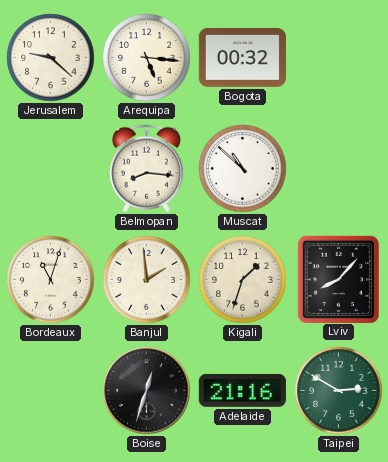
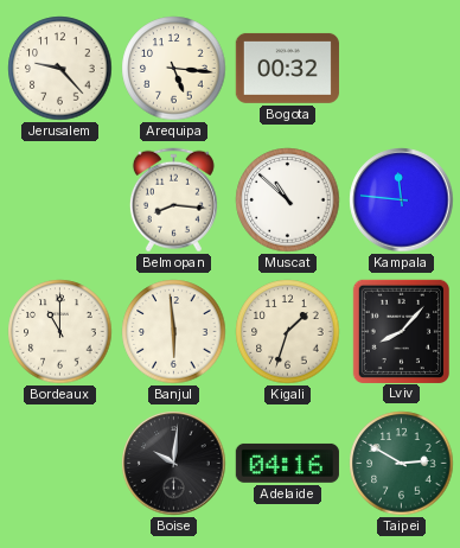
Jerusalem: 9:22 -> 9:23
Kampala: none -> 11:46
Bordeaux: 11:03 -> 11:00
Banjul: 1:59 -> 5:59
Boise: 12:33 -> 10:01
Adelaide: 21:16 -> 04:16
